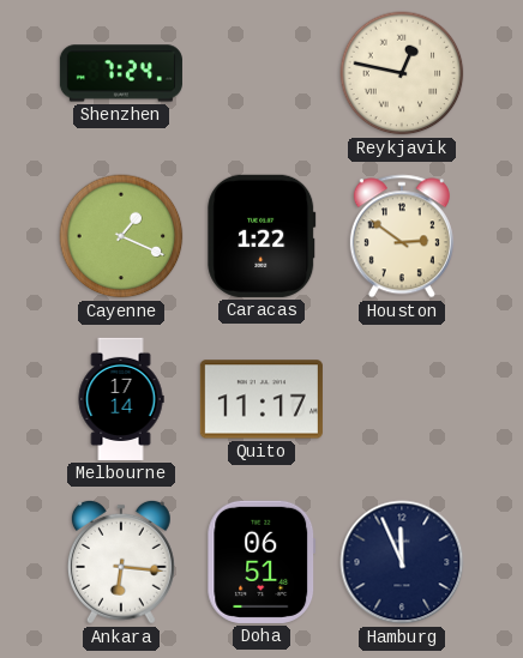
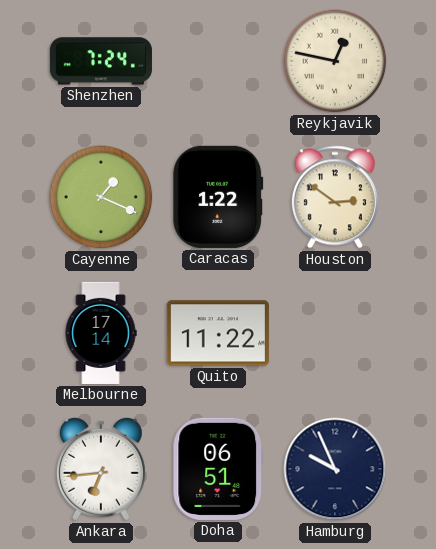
Quito: 11:17 -> 11:22
Ankara: 6:16 -> 6:44
Hamburg: 11:56 -> 9:56
